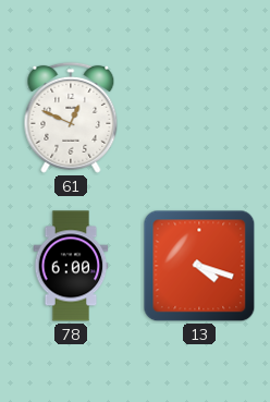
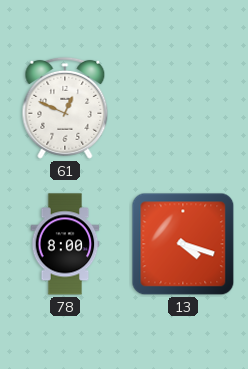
78: 6:00 -> 8:00
